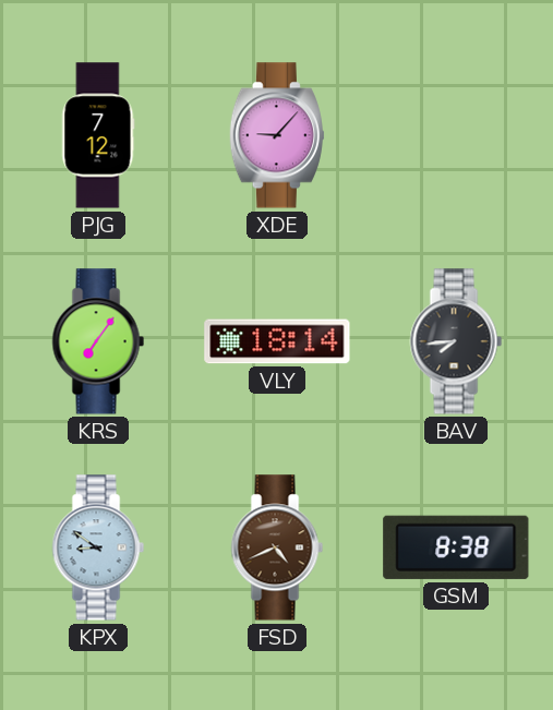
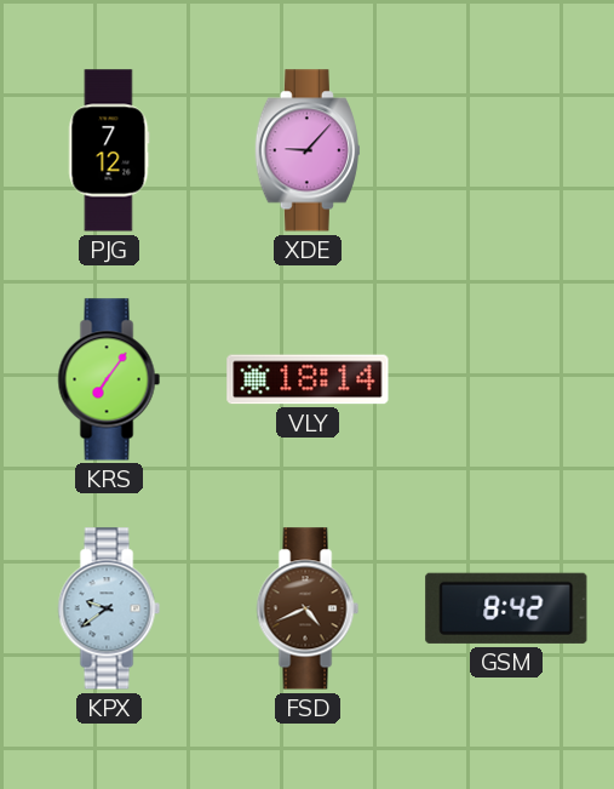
BAV: 7:44 -> none
KPX: 8:51 -> 9:39
GSM: 8:38 -> 8:42
